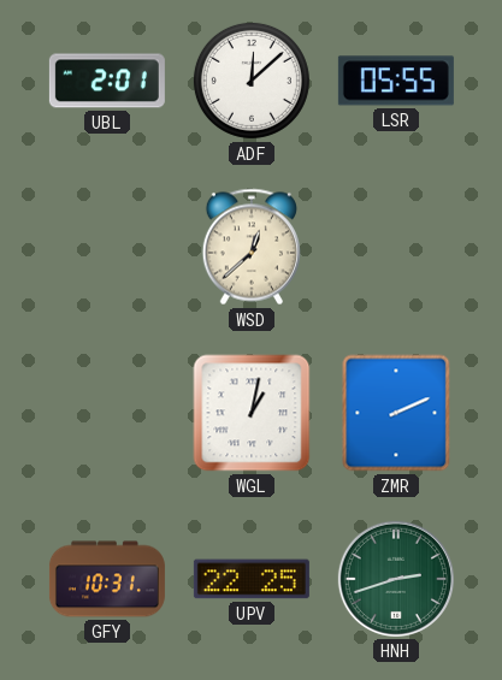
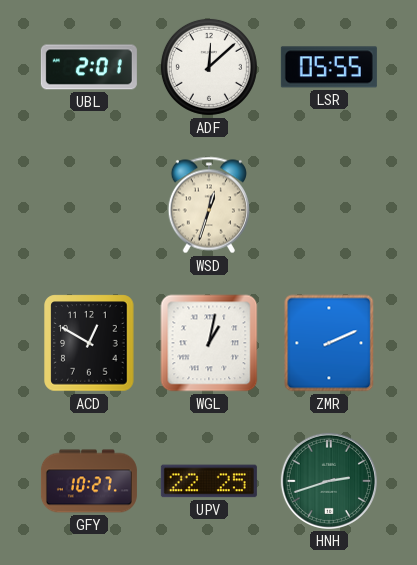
WSD: 12:38 -> 12:33
ACD: none -> 12:50
GFY: 10:31 -> 10:27
